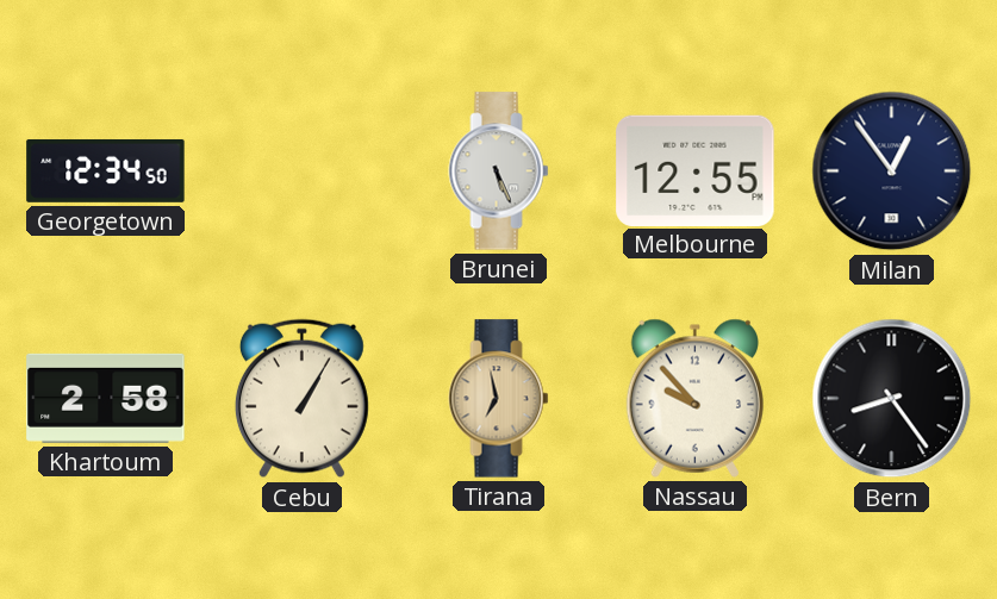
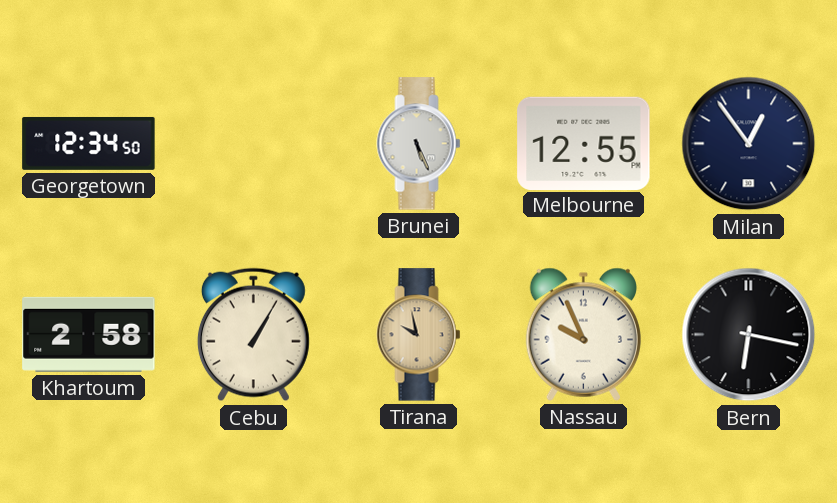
Tirana: 6:58 -> 9:58
Nassau: 9:53 -> 9:56
Bern: 8:24 -> 6:17
